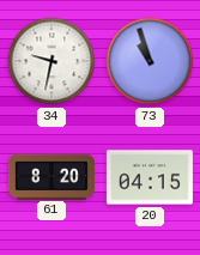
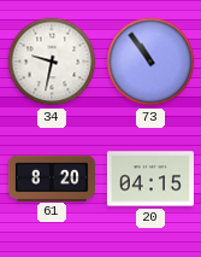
73: 10:57 -> 10:54
